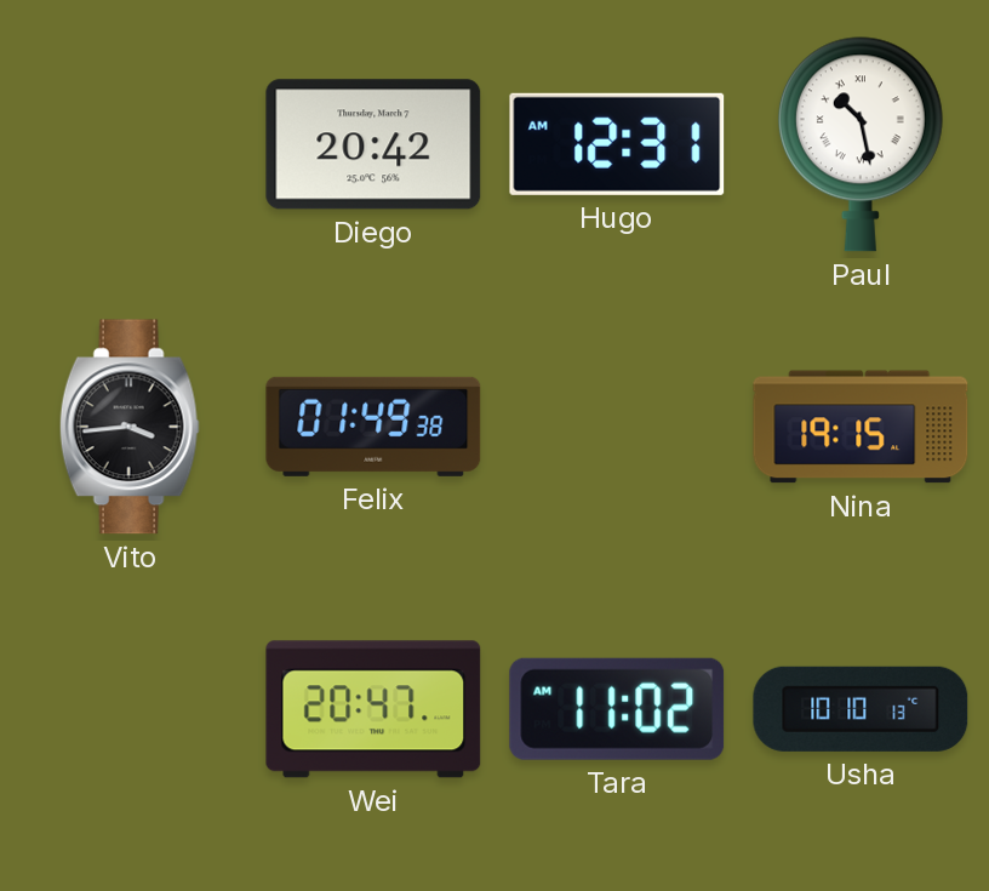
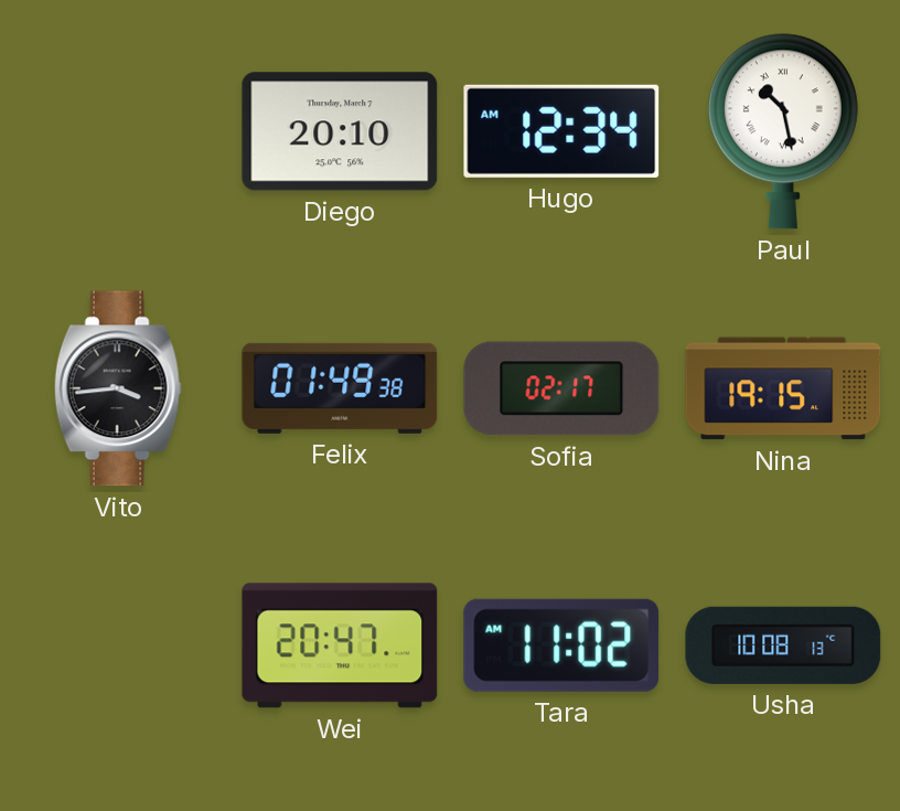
Diego: 20:42 -> 20:10
Hugo: 12:31 -> 12:34
Sofia: none -> 02:17
Usha: 10:10 -> 10:08
